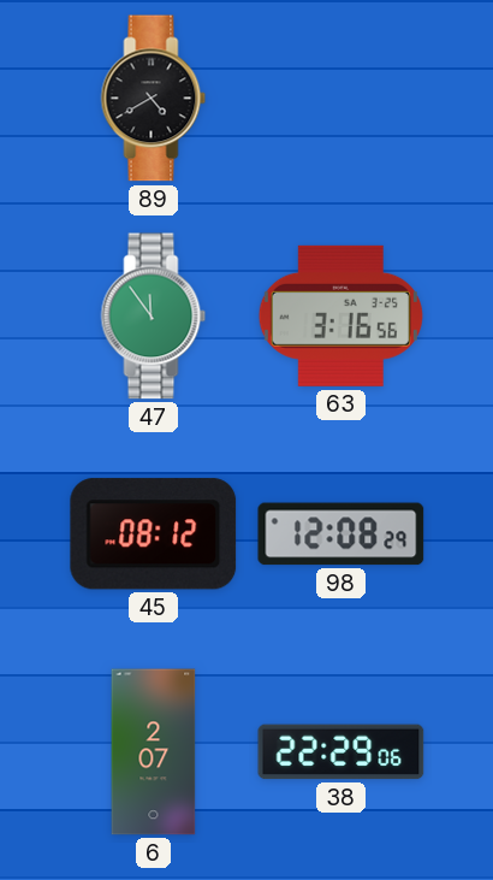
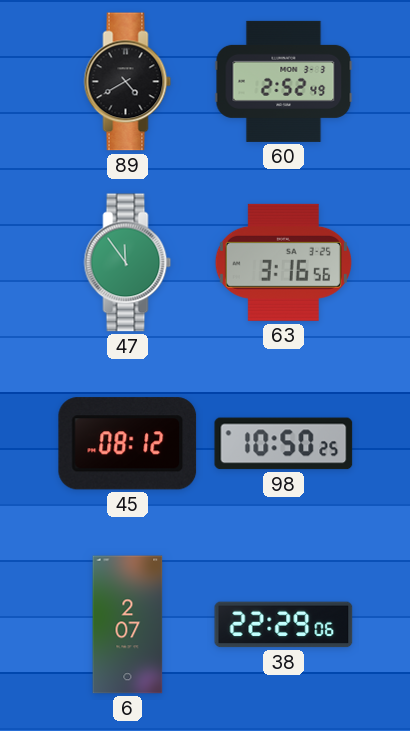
60: none -> 2:52
98: 12:08 -> 10:50
